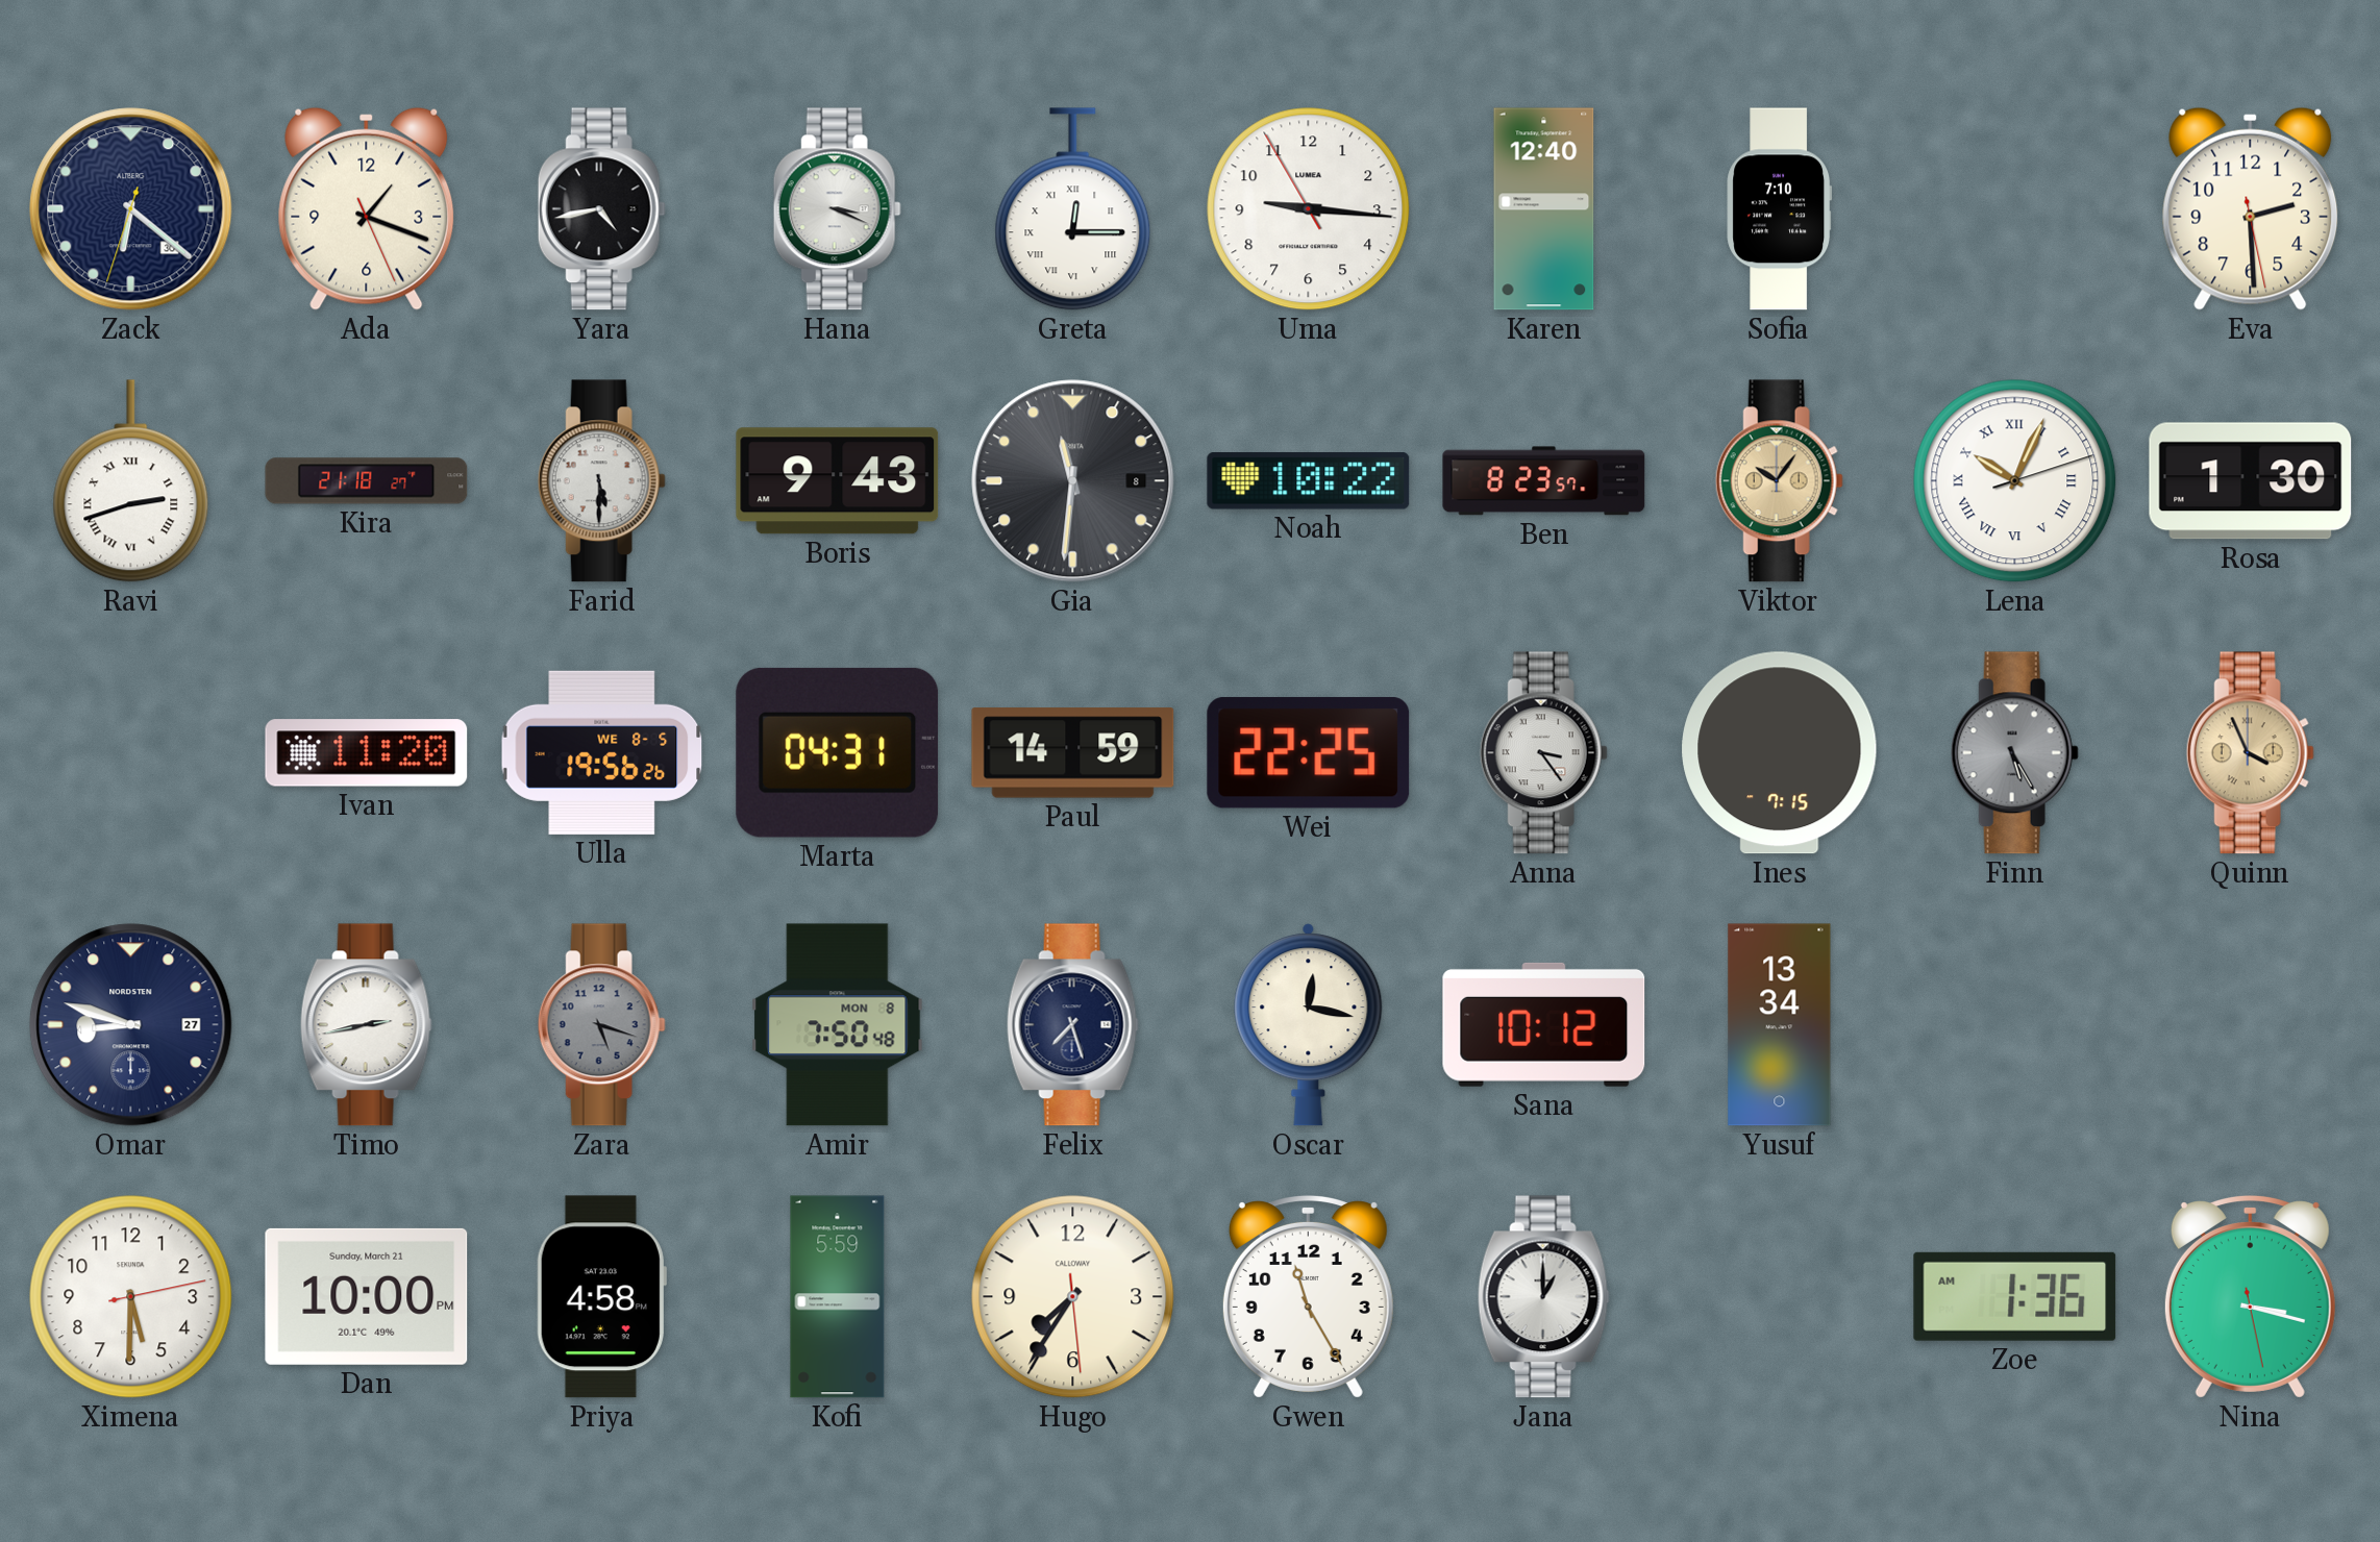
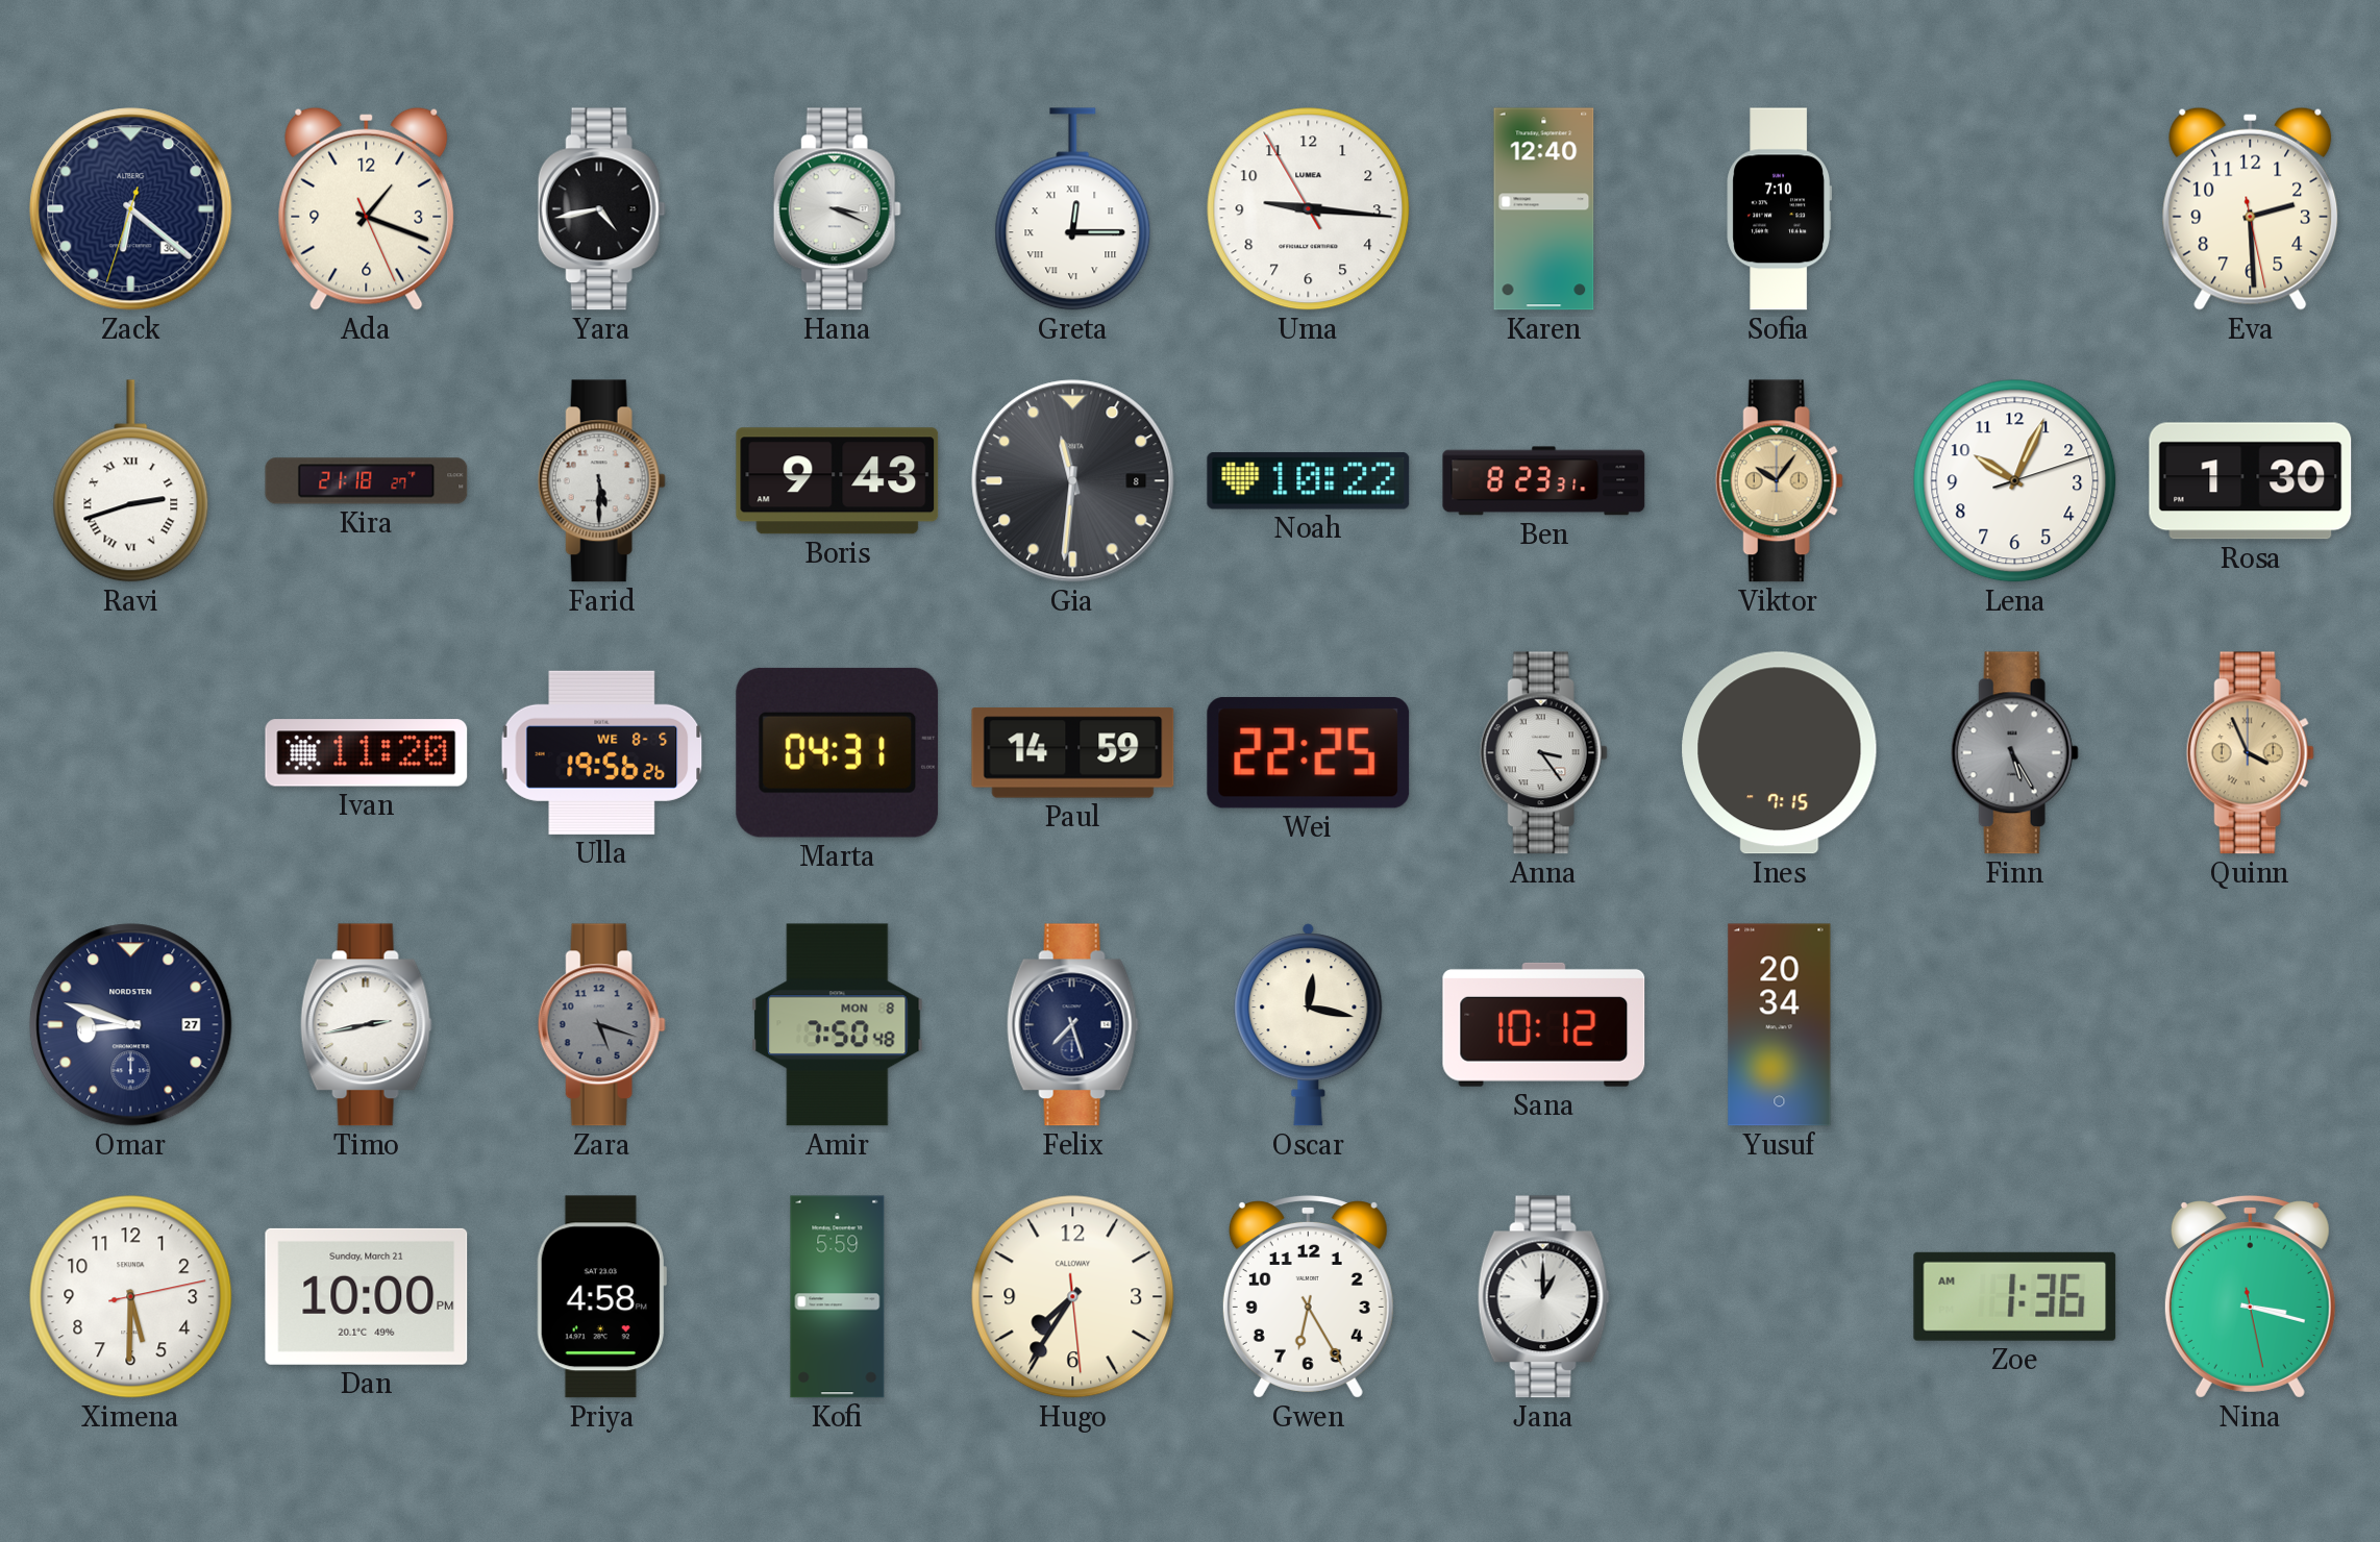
Ben: 8:23:57 -> 8:23:31
Lena numerals: Roman -> Arabic
Yusuf: 13:34 -> 20:34
Gwen: 11:25 -> 6:25
